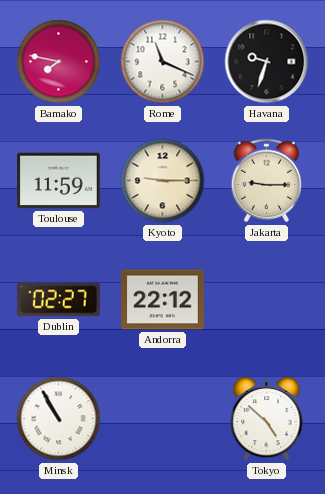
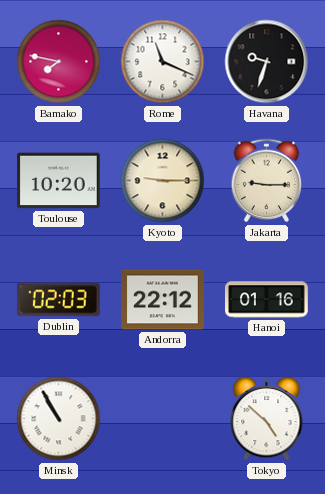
Toulouse: 11:59 -> 10:20
Dublin: 02:27 -> 02:03
Hanoi: none -> 01:16
